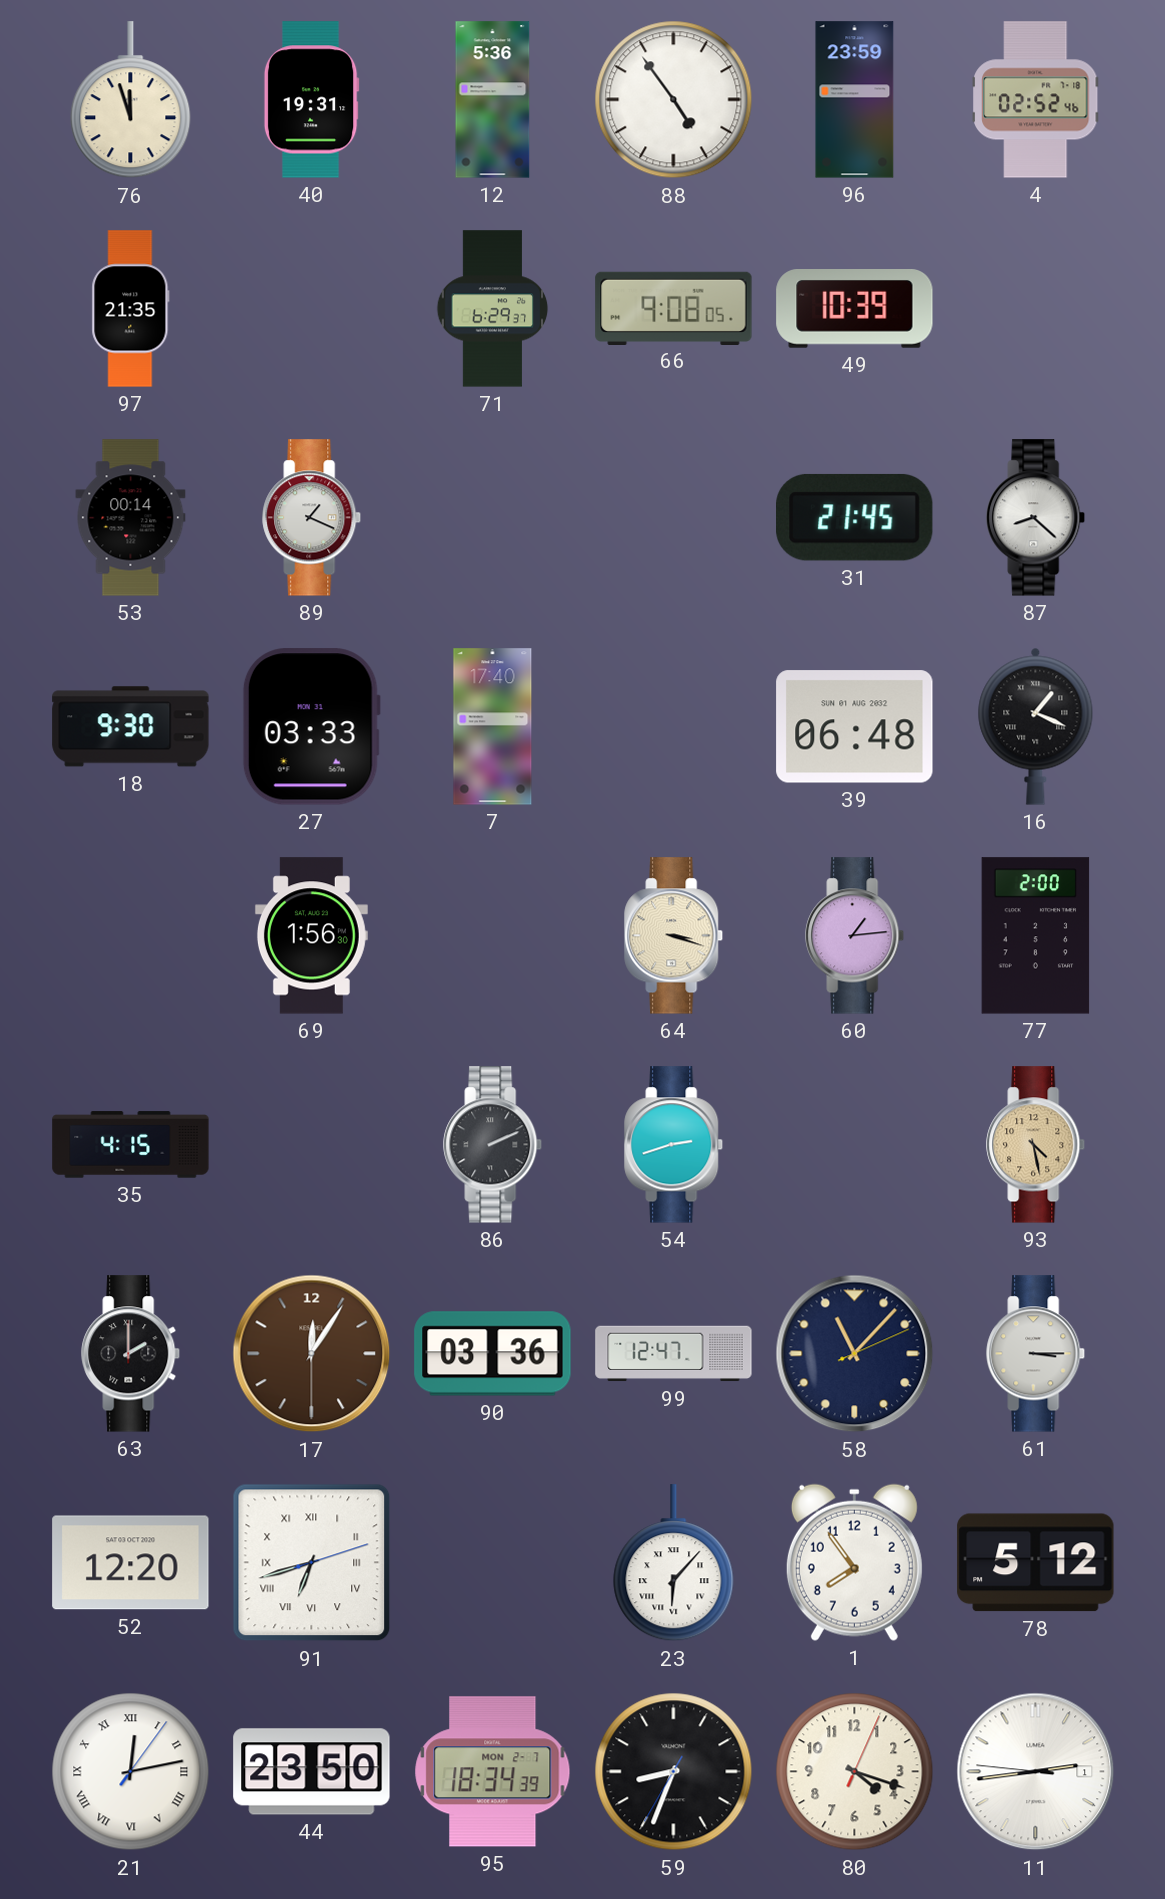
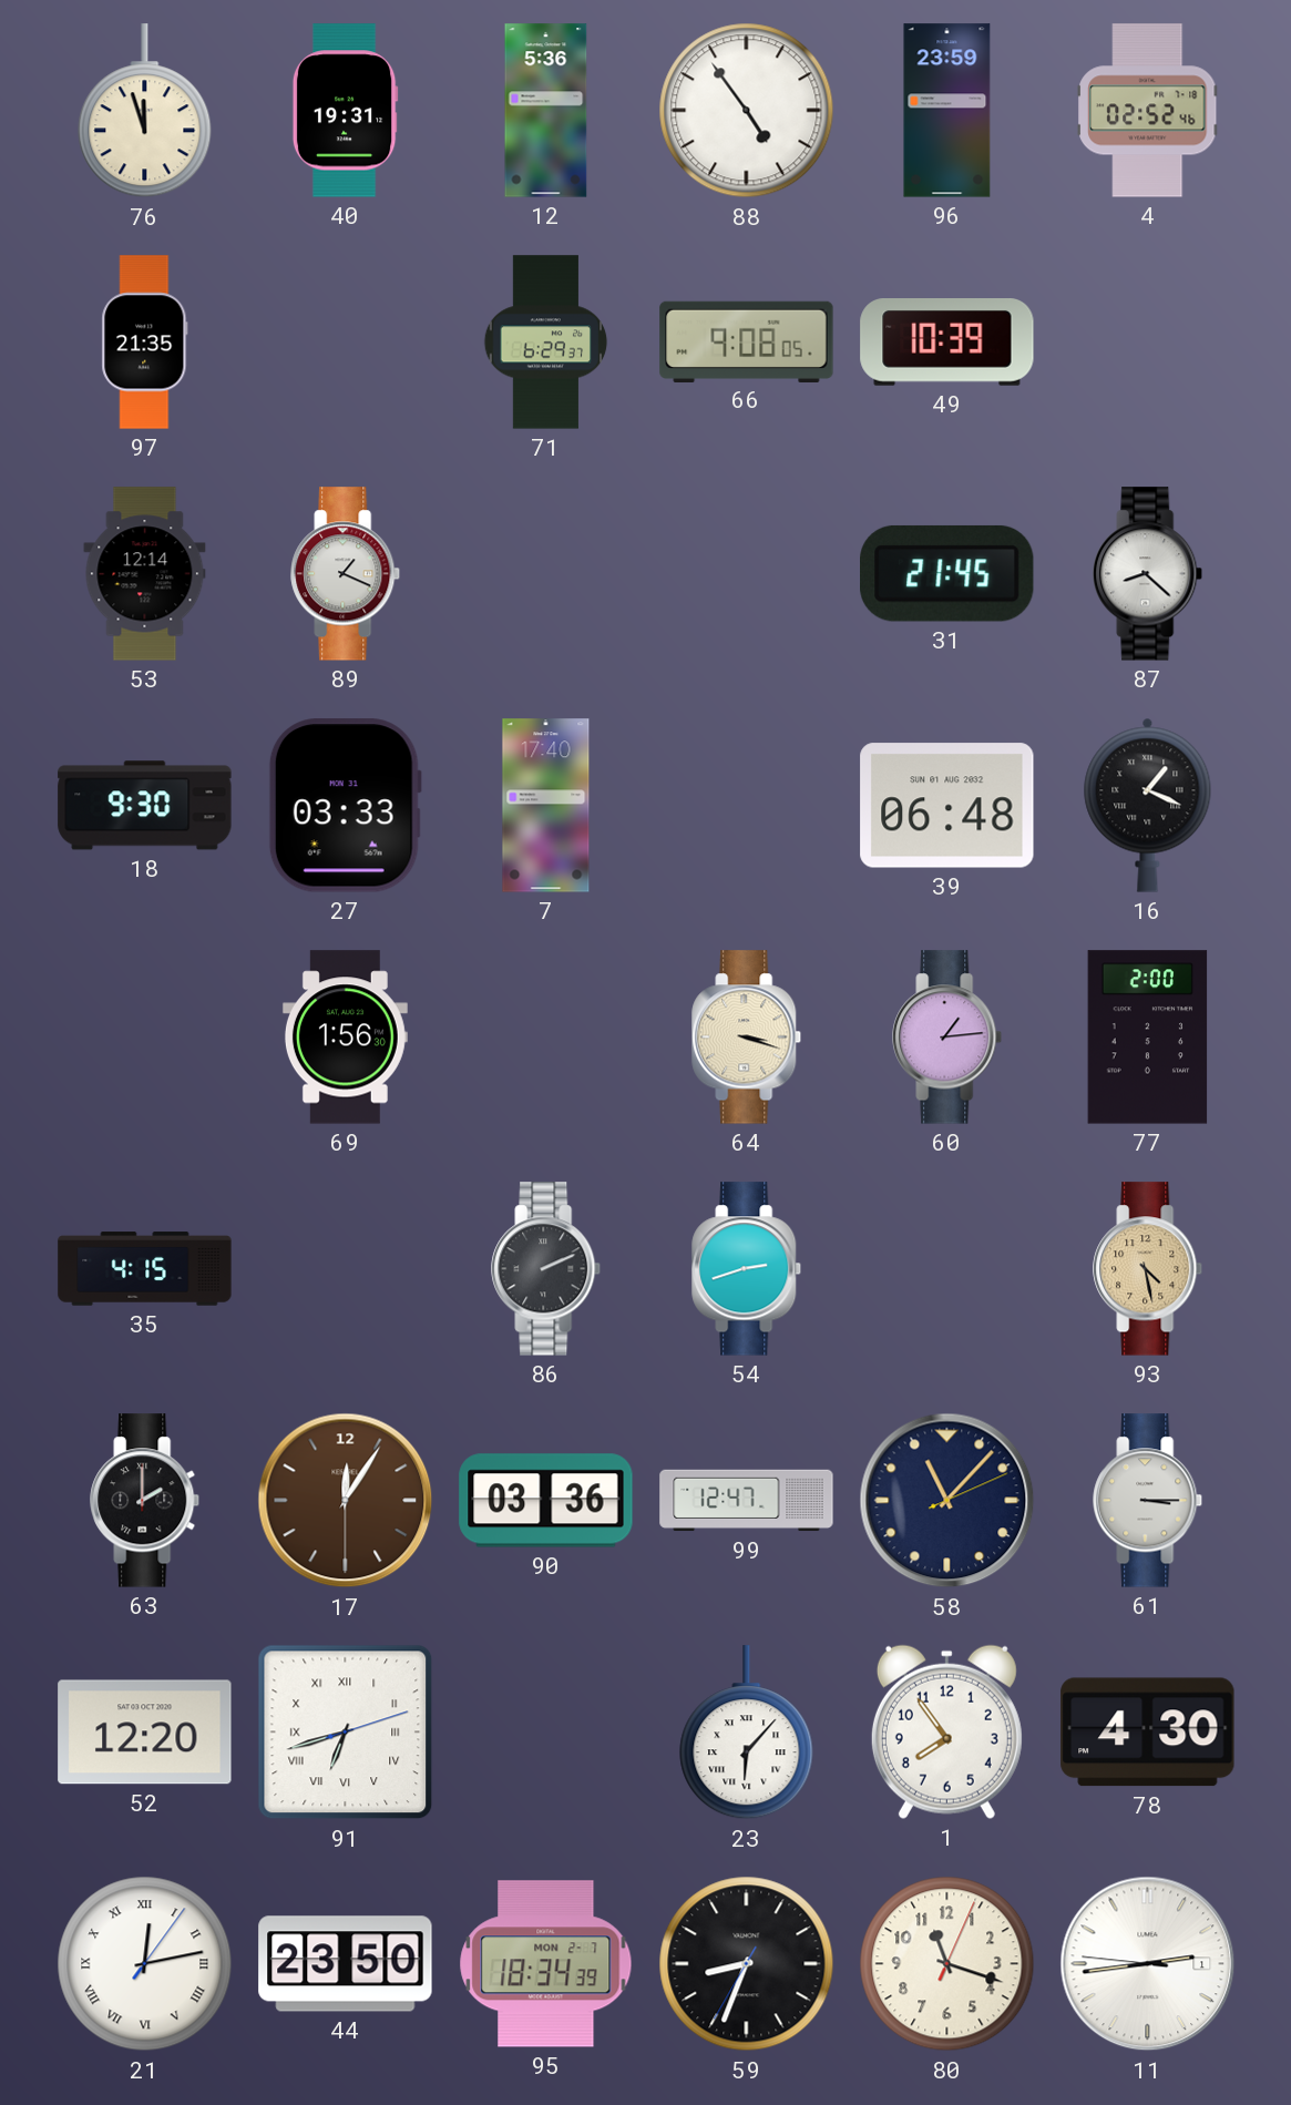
53: 00:14 -> 12:14
78: 5:12 -> 4:30
80: 4:18 -> 11:18
